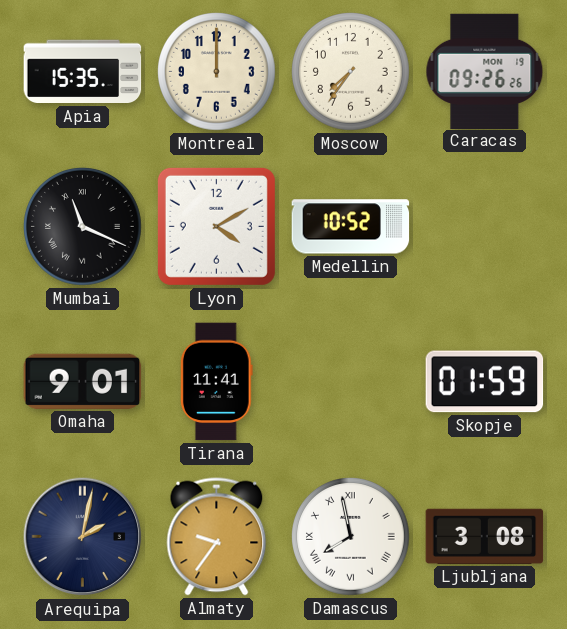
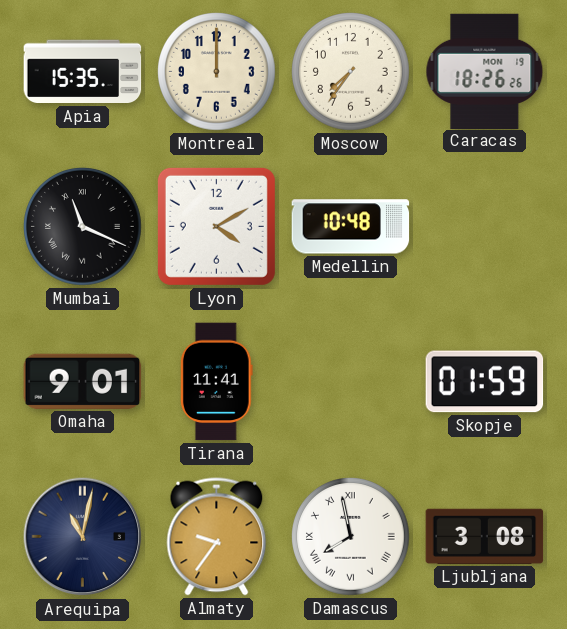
Caracas: 09:26 -> 18:26
Medellin: 10:52 -> 10:48
Arequipa: 2:02 -> 11:02
